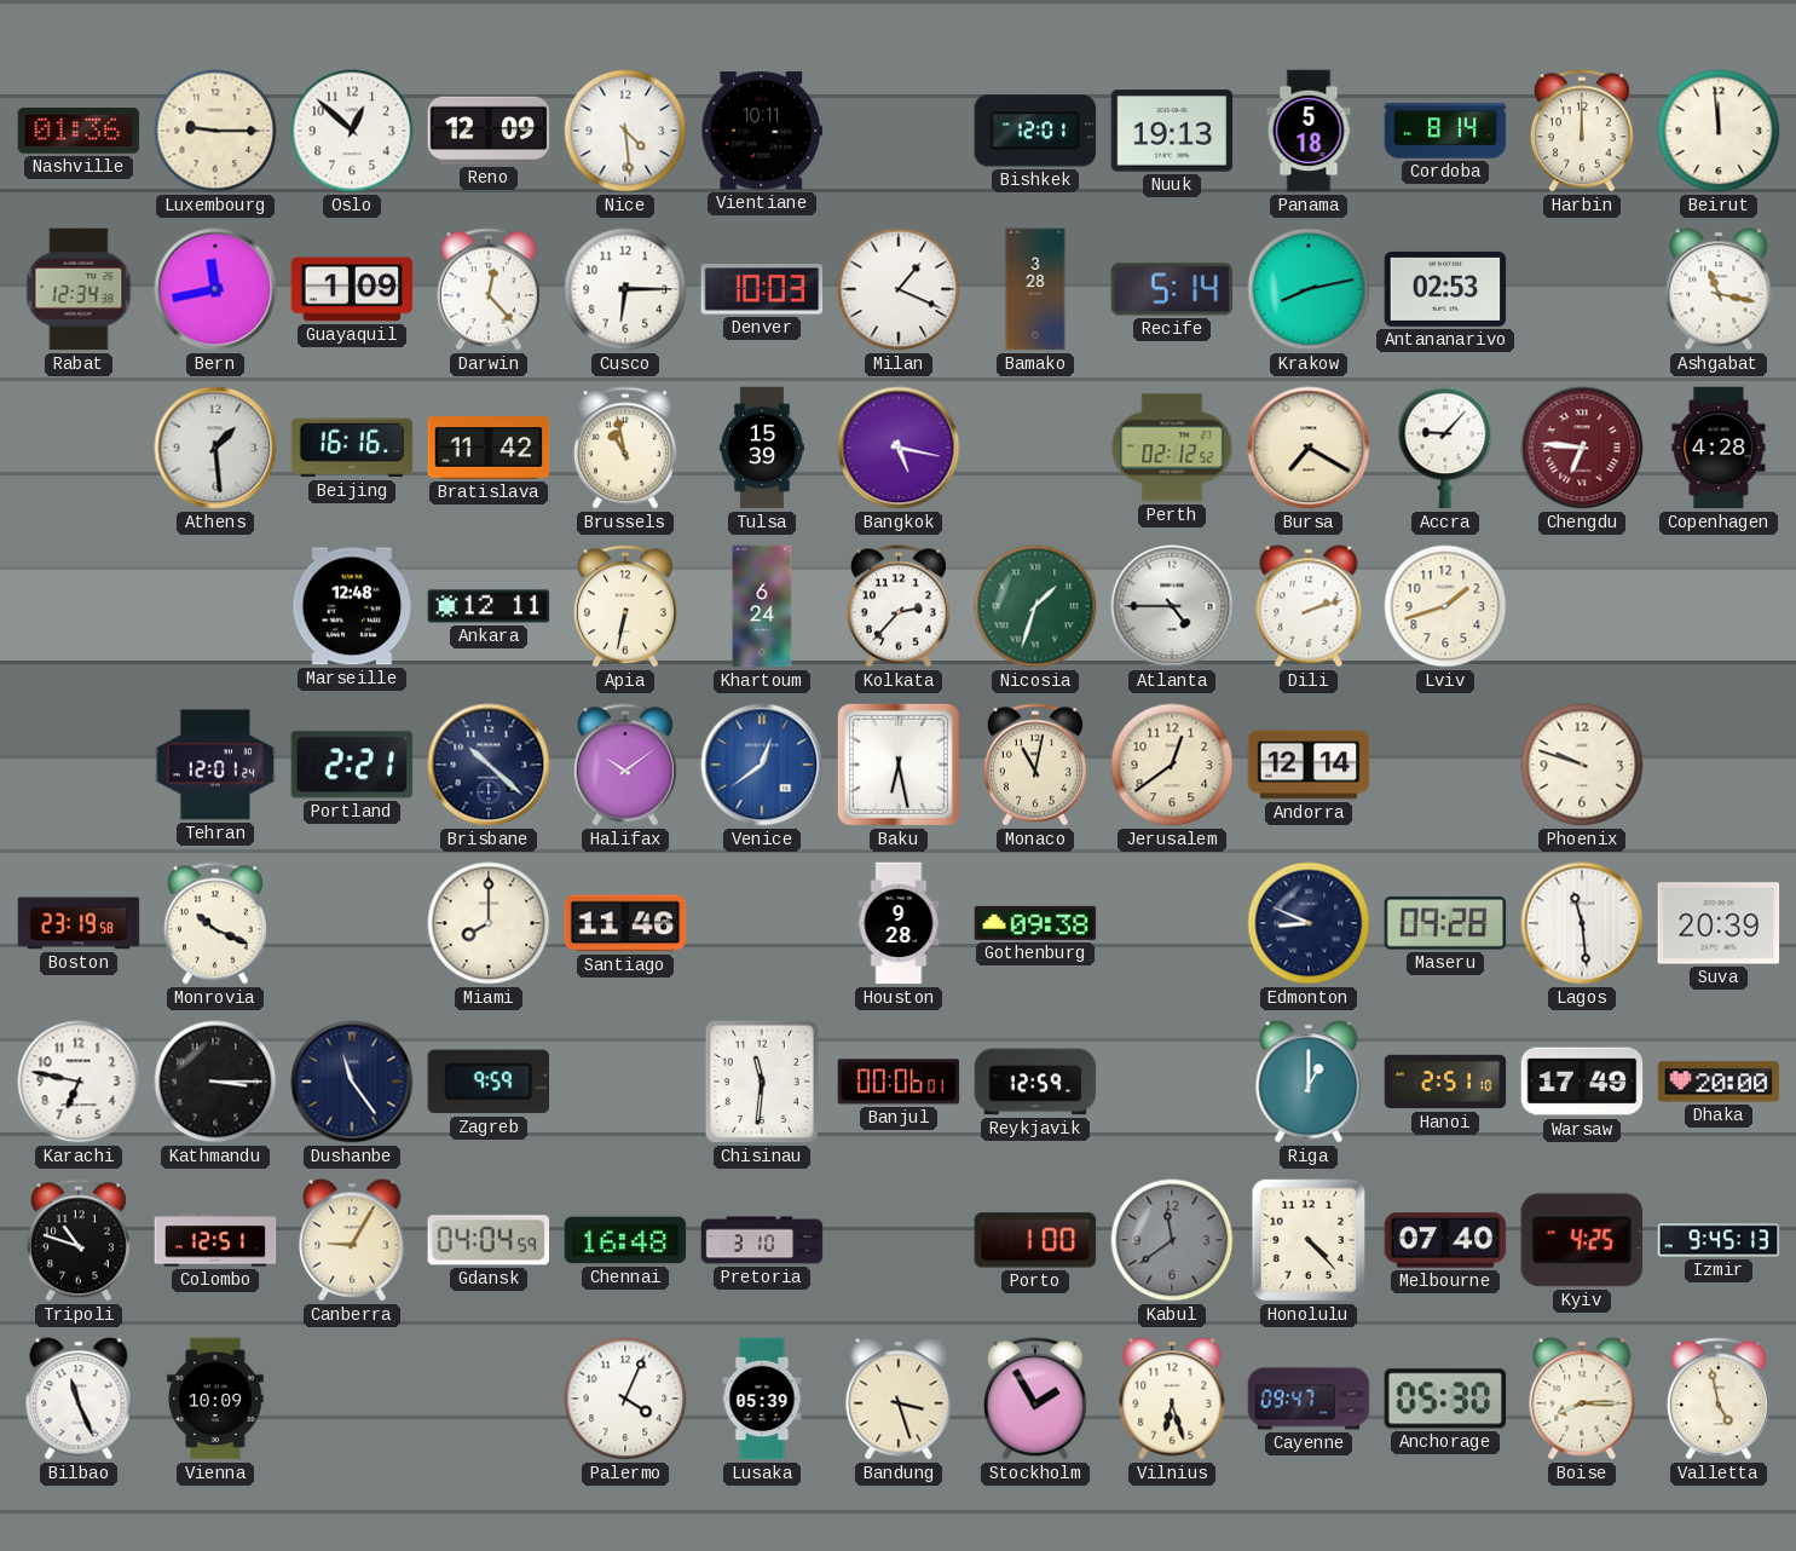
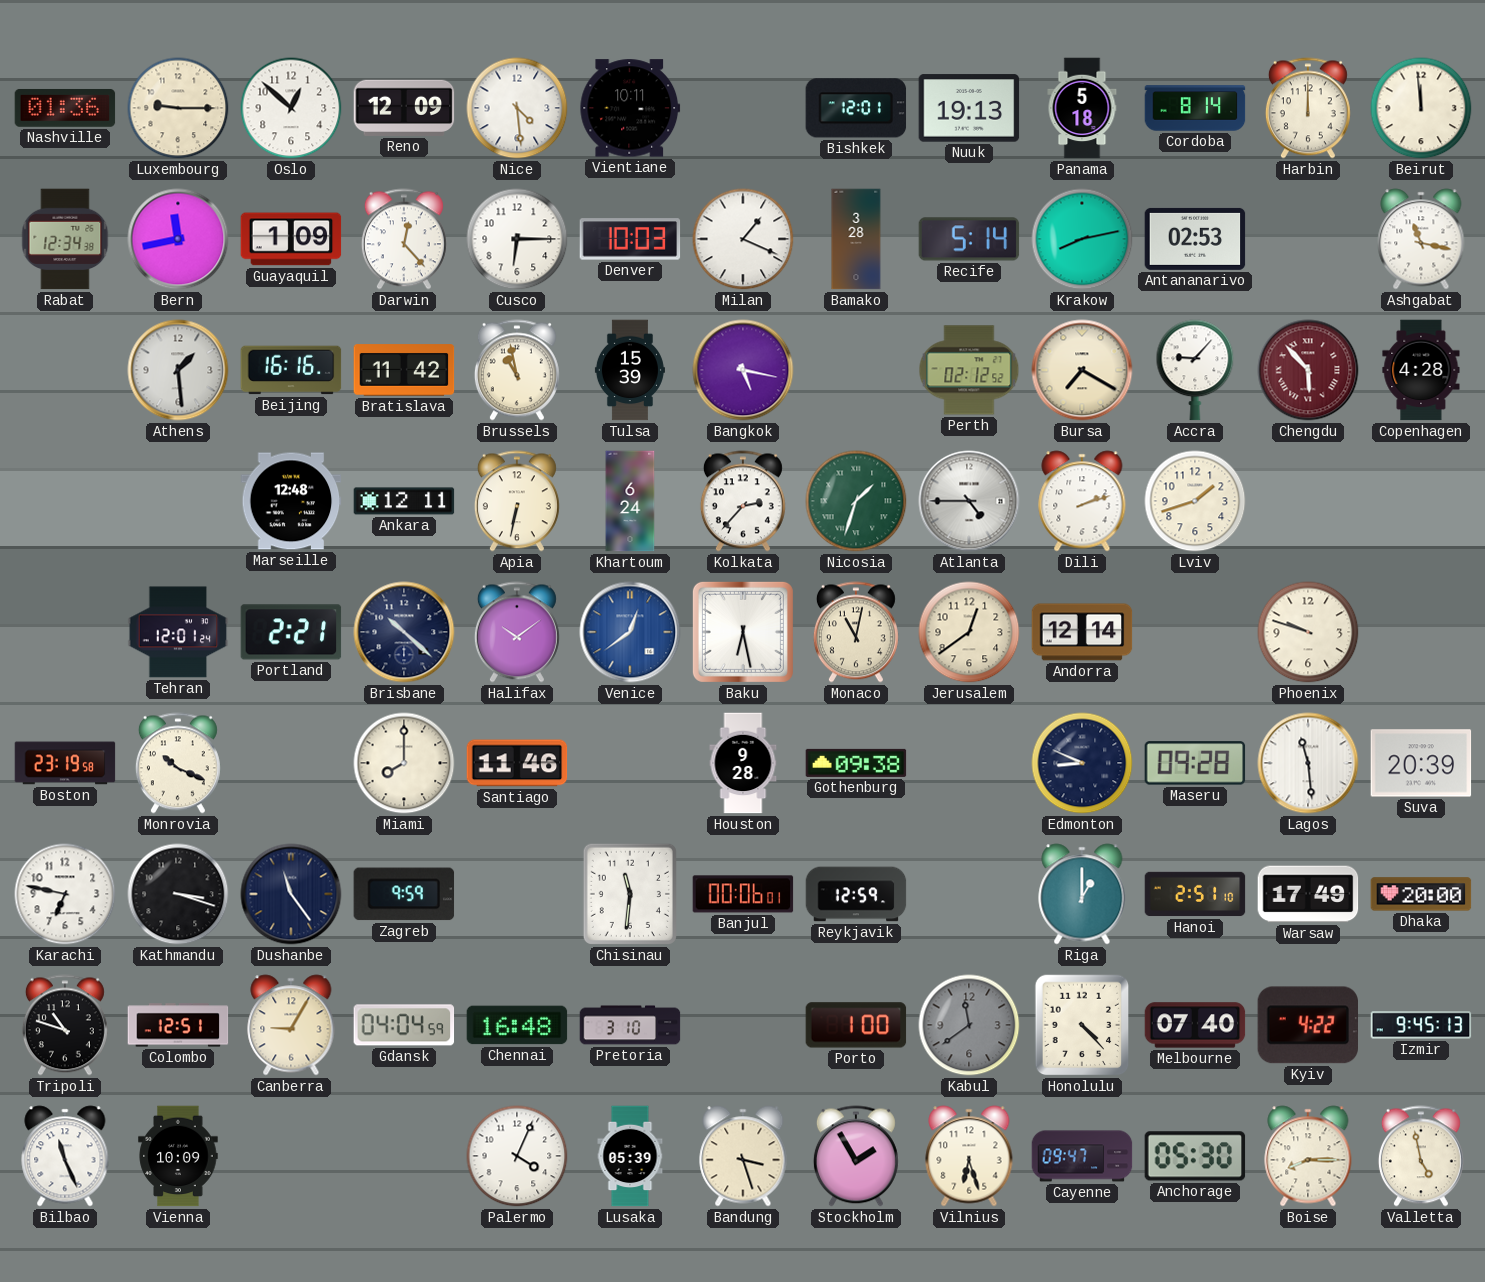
Chengdu: 6:46 -> 5:53
Kathmandu: 3:15 -> 3:18
Kyiv: 4:25 -> 4:22
